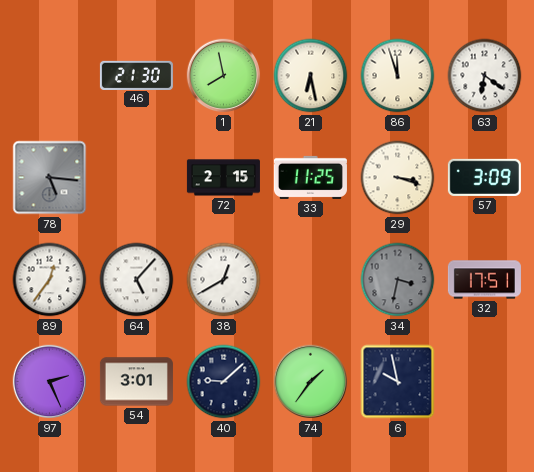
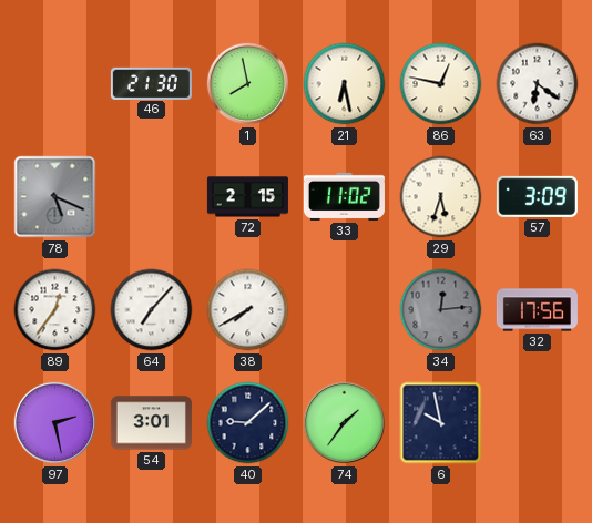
86: 11:57 -> 12:47
78: 5:16 -> 5:19
33: 11:25 -> 11:02
29: 3:18 -> 5:33
64: 5:07 -> 7:07
38: 12:40 -> 7:40
34: 3:32 -> 12:14
32: 17:51 -> 17:56
97: 2:26 -> 2:28
